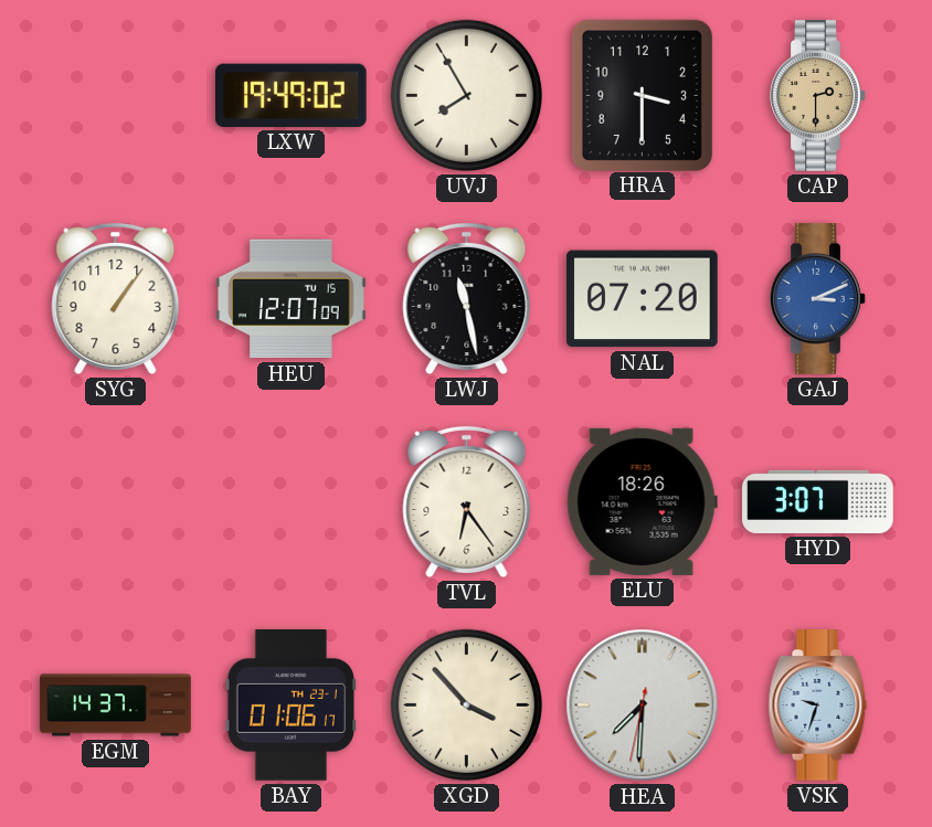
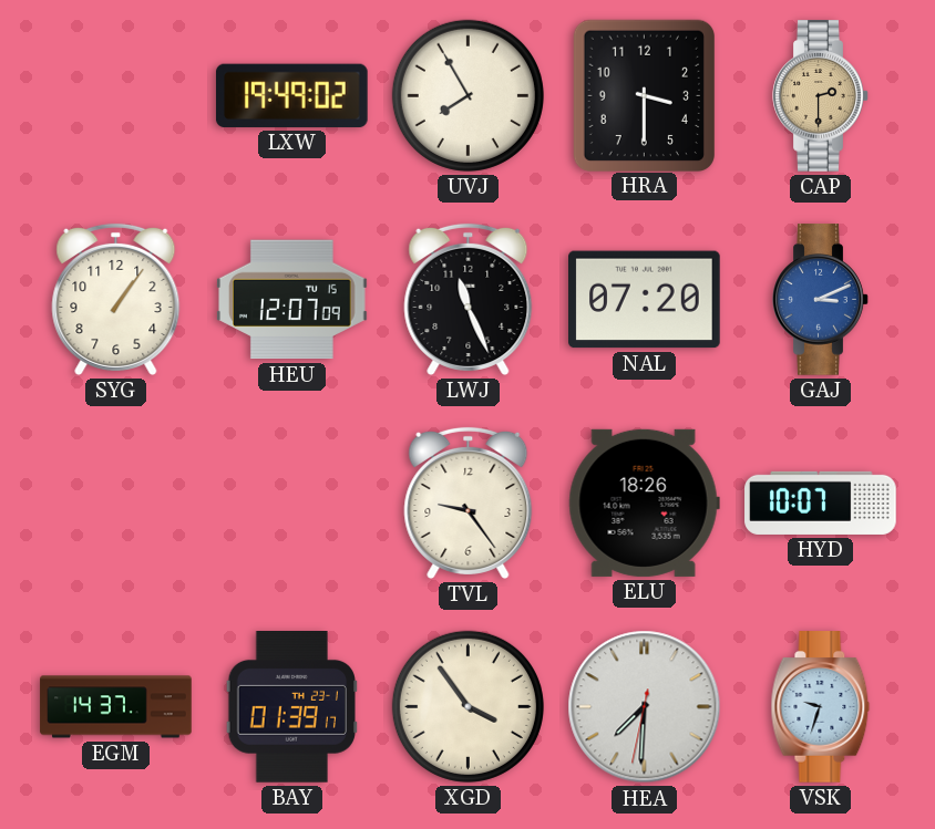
LWJ: 11:28 -> 11:26
TVL: 6:24 -> 9:24
HYD: 3:07 -> 10:07
BAY: 01:06 -> 01:39
XGD: 3:53 -> 3:54
